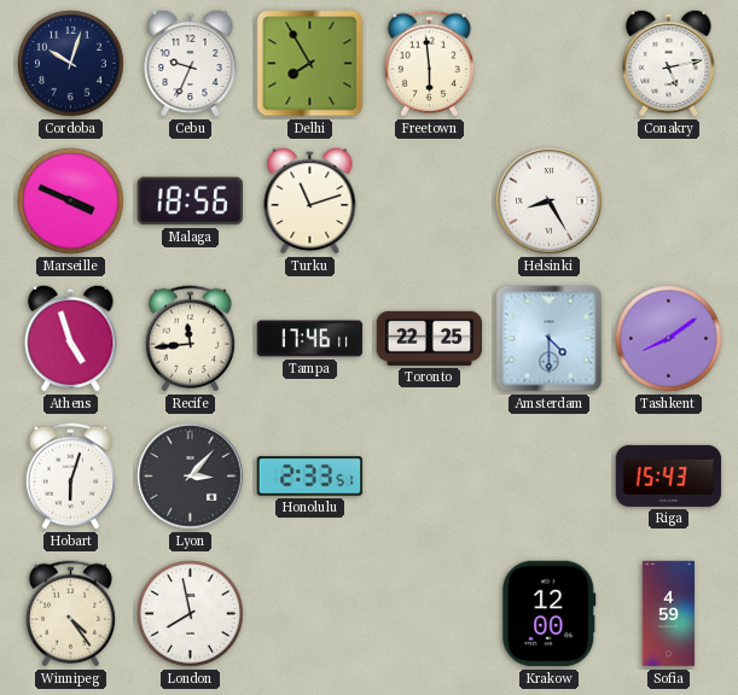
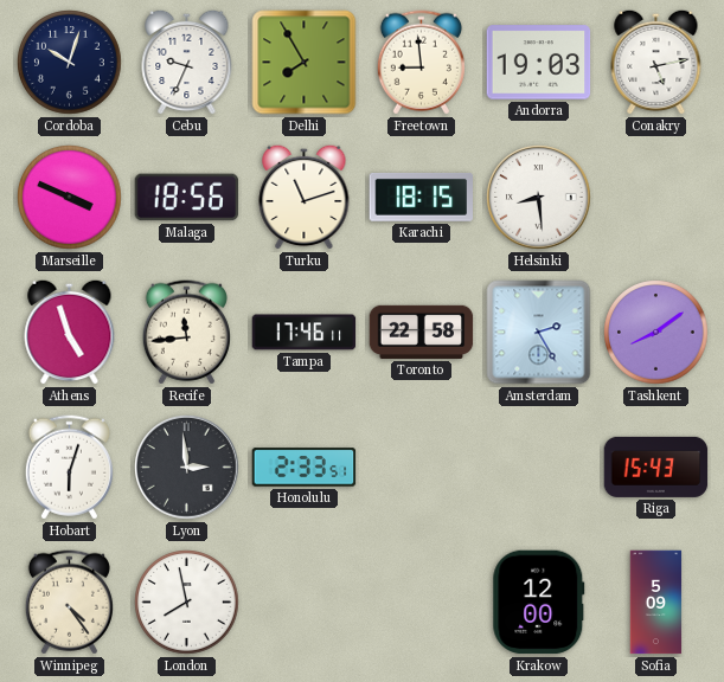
Freetown: 5:59 -> 8:59
Andorra: none -> 19:03
Karachi: none -> 18:15
Helsinki: 8:25 -> 8:29
Toronto: 22:25 -> 22:58
Amsterdam: 4:30 -> 2:25
Lyon: 3:07 -> 2:59
Sofia: 4:59 -> 5:09
